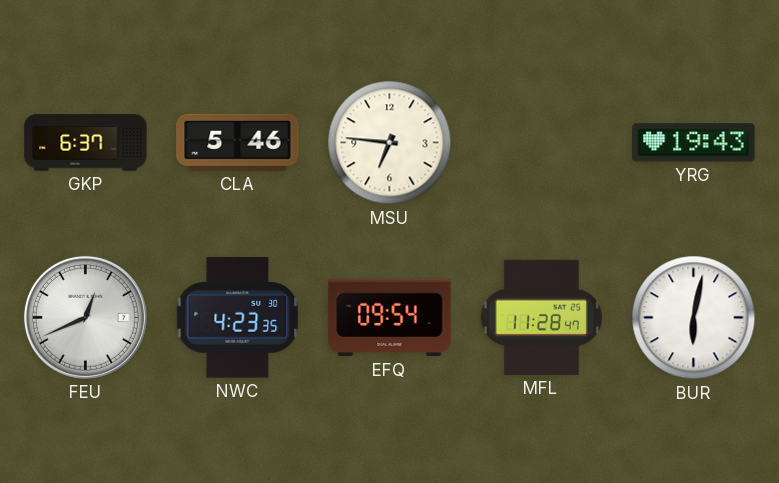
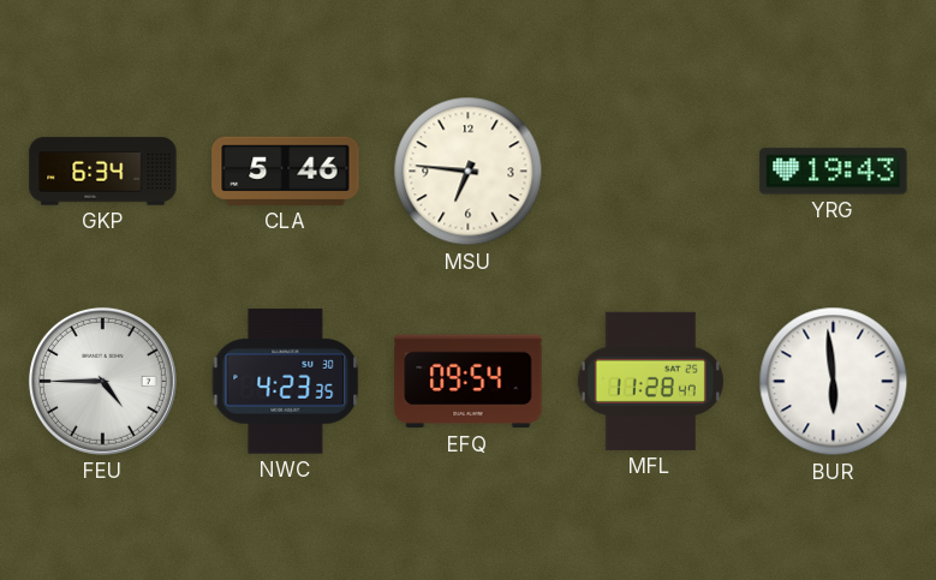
GKP: 6:37 -> 6:34
FEU: 12:41 -> 4:45
BUR: 6:02 -> 5:59
